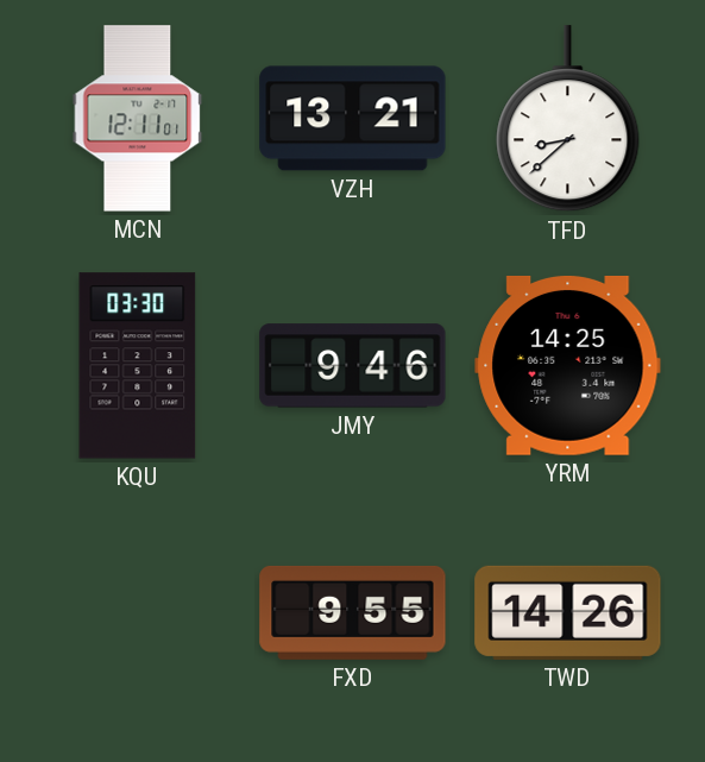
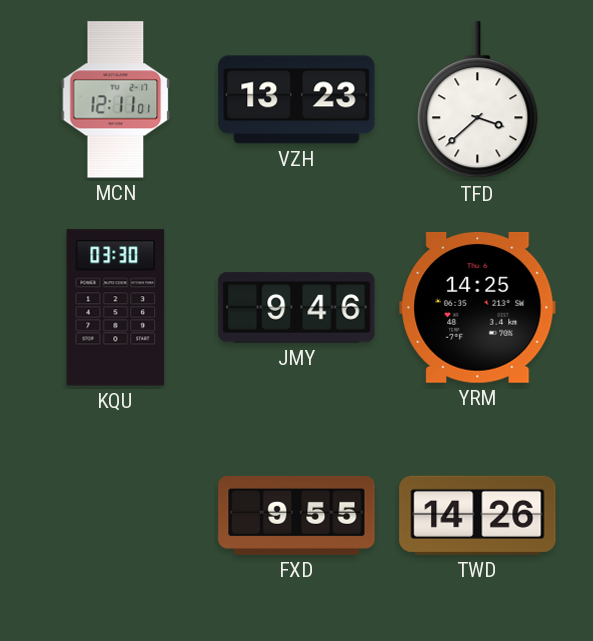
VZH: 13:21 -> 13:23
TFD: 8:38 -> 3:38
